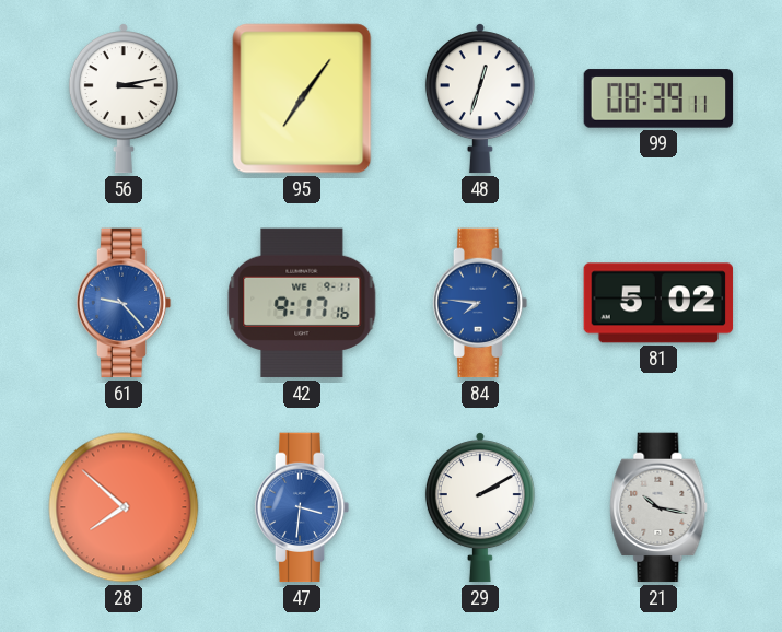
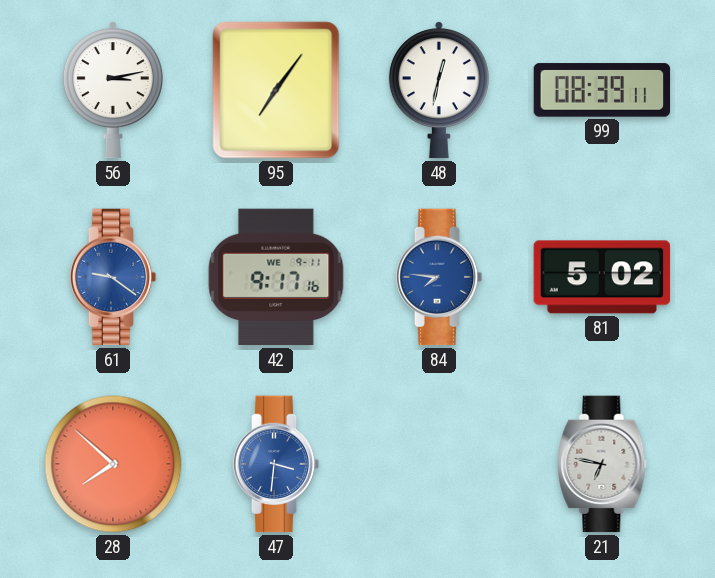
48: 12:33 -> 12:32
61: 9:23 -> 9:21
29: 2:10 -> none
21: 10:17 -> 6:47
